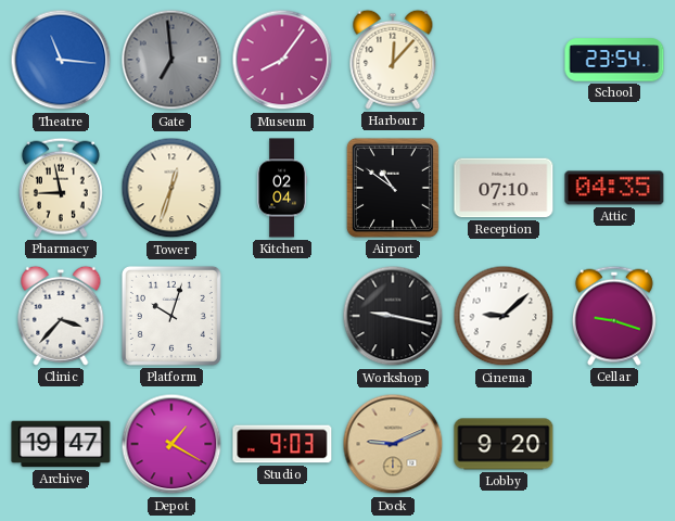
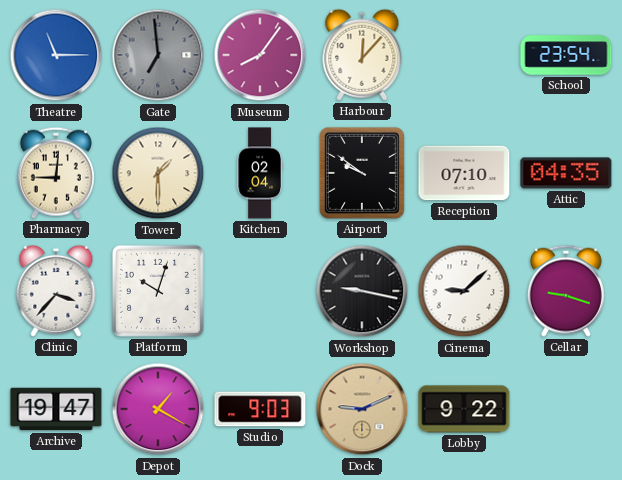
Theatre: 11:16 -> 11:15
Pharmacy: 8:58 -> 9:01
Tower: 12:33 -> 1:30
Airport: 10:51 -> 9:51
Lobby: 9:20 -> 9:22
